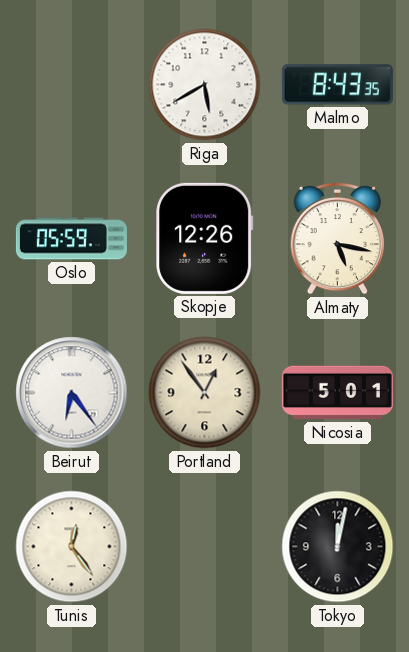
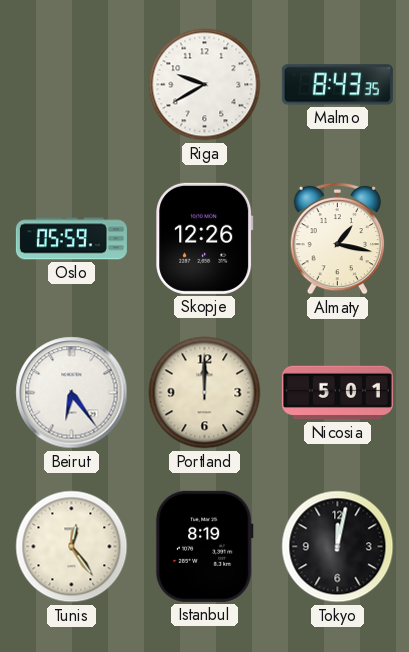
Riga: 5:40 -> 9:40
Almaty: 5:17 -> 1:17
Portland: 12:54 -> 12:00
Istanbul: none -> 8:19
